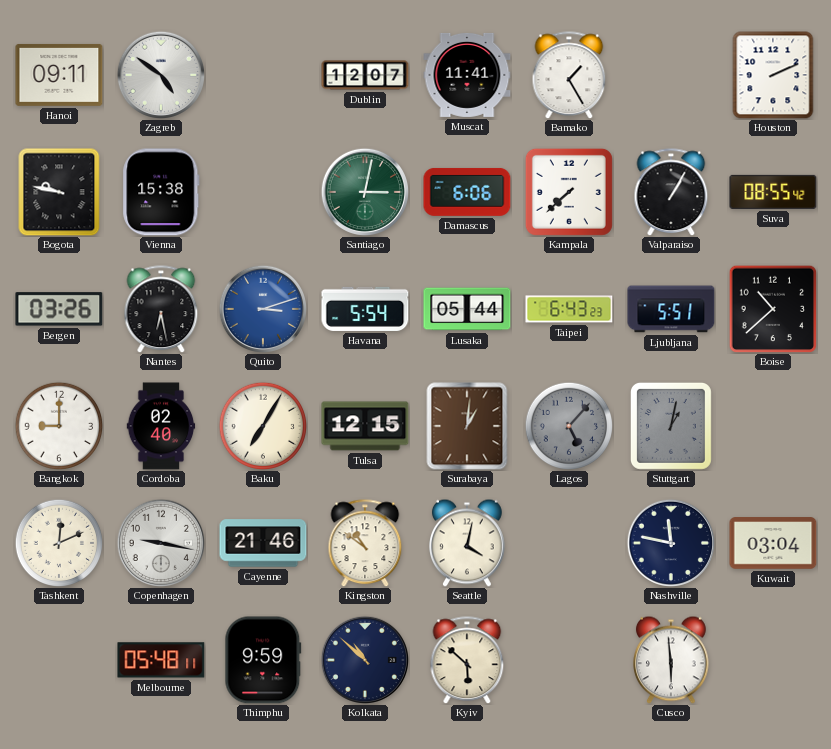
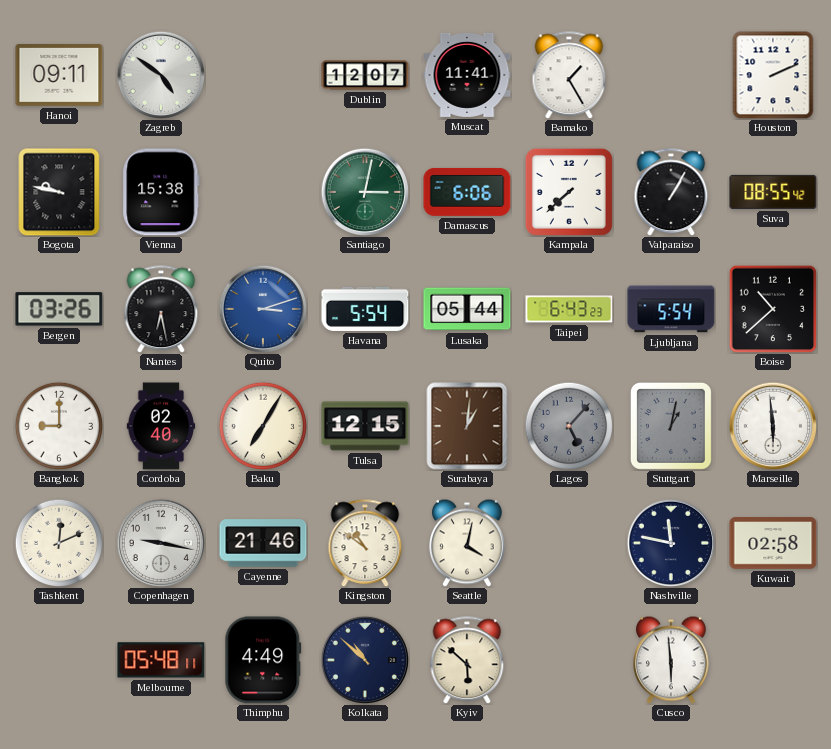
Ljubljana: 5:51 -> 5:54
Marseille: none -> 5:59
Kuwait: 03:04 -> 02:58
Thimphu: 9:59 -> 4:49
